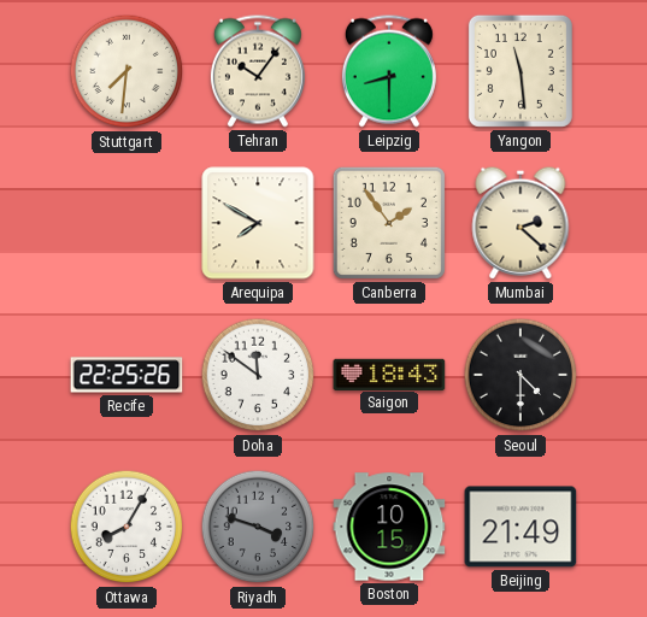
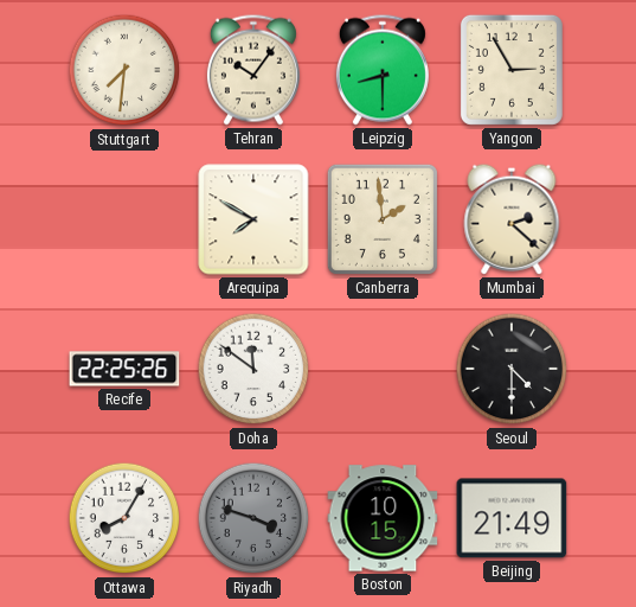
Yangon: 11:29 -> 2:55
Canberra: 1:54 -> 1:59
Saigon: 18:43 -> none
